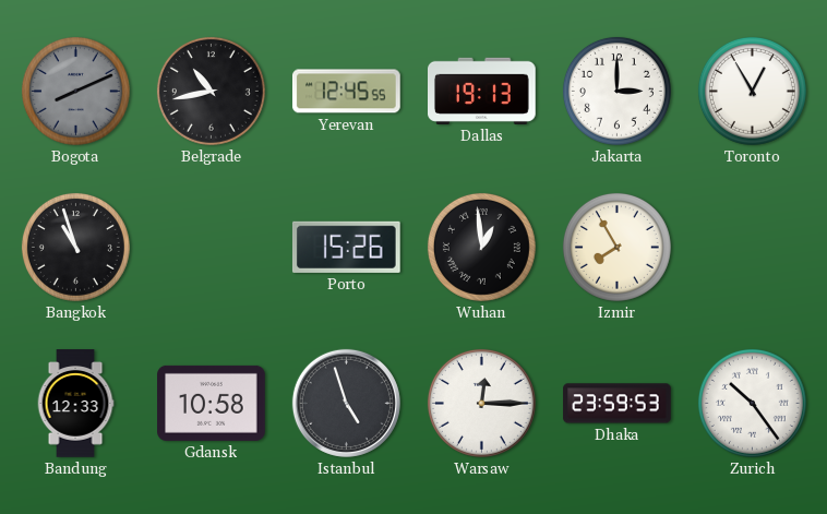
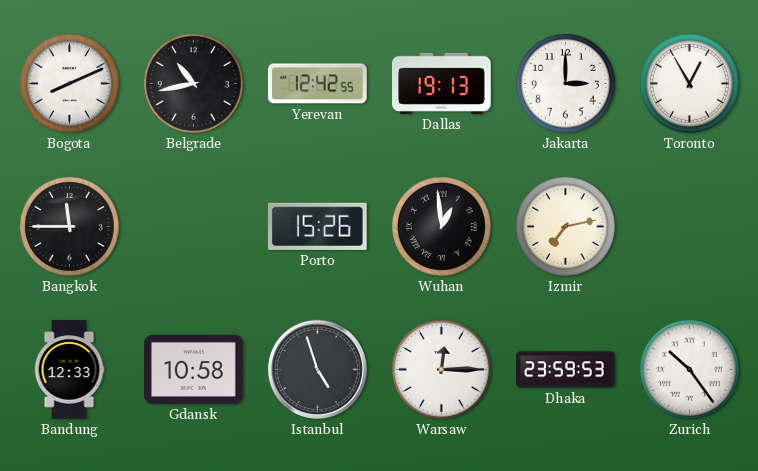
Bogota dial: grey -> white
Yerevan: 12:45 -> 12:42
Bangkok: 10:57 -> 11:45
Izmir: 7:55 -> 7:13
